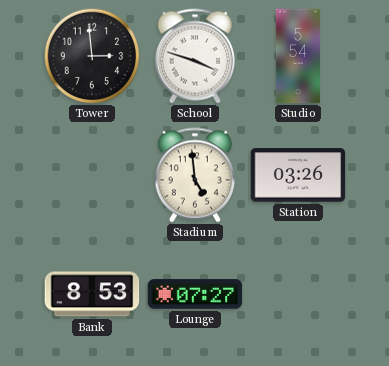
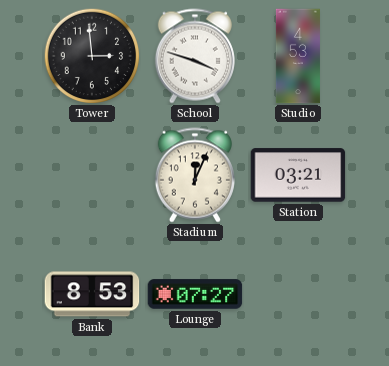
Studio: 5:54 -> 4:53
Stadium: 4:59 -> 12:04
Station: 03:26 -> 03:21
